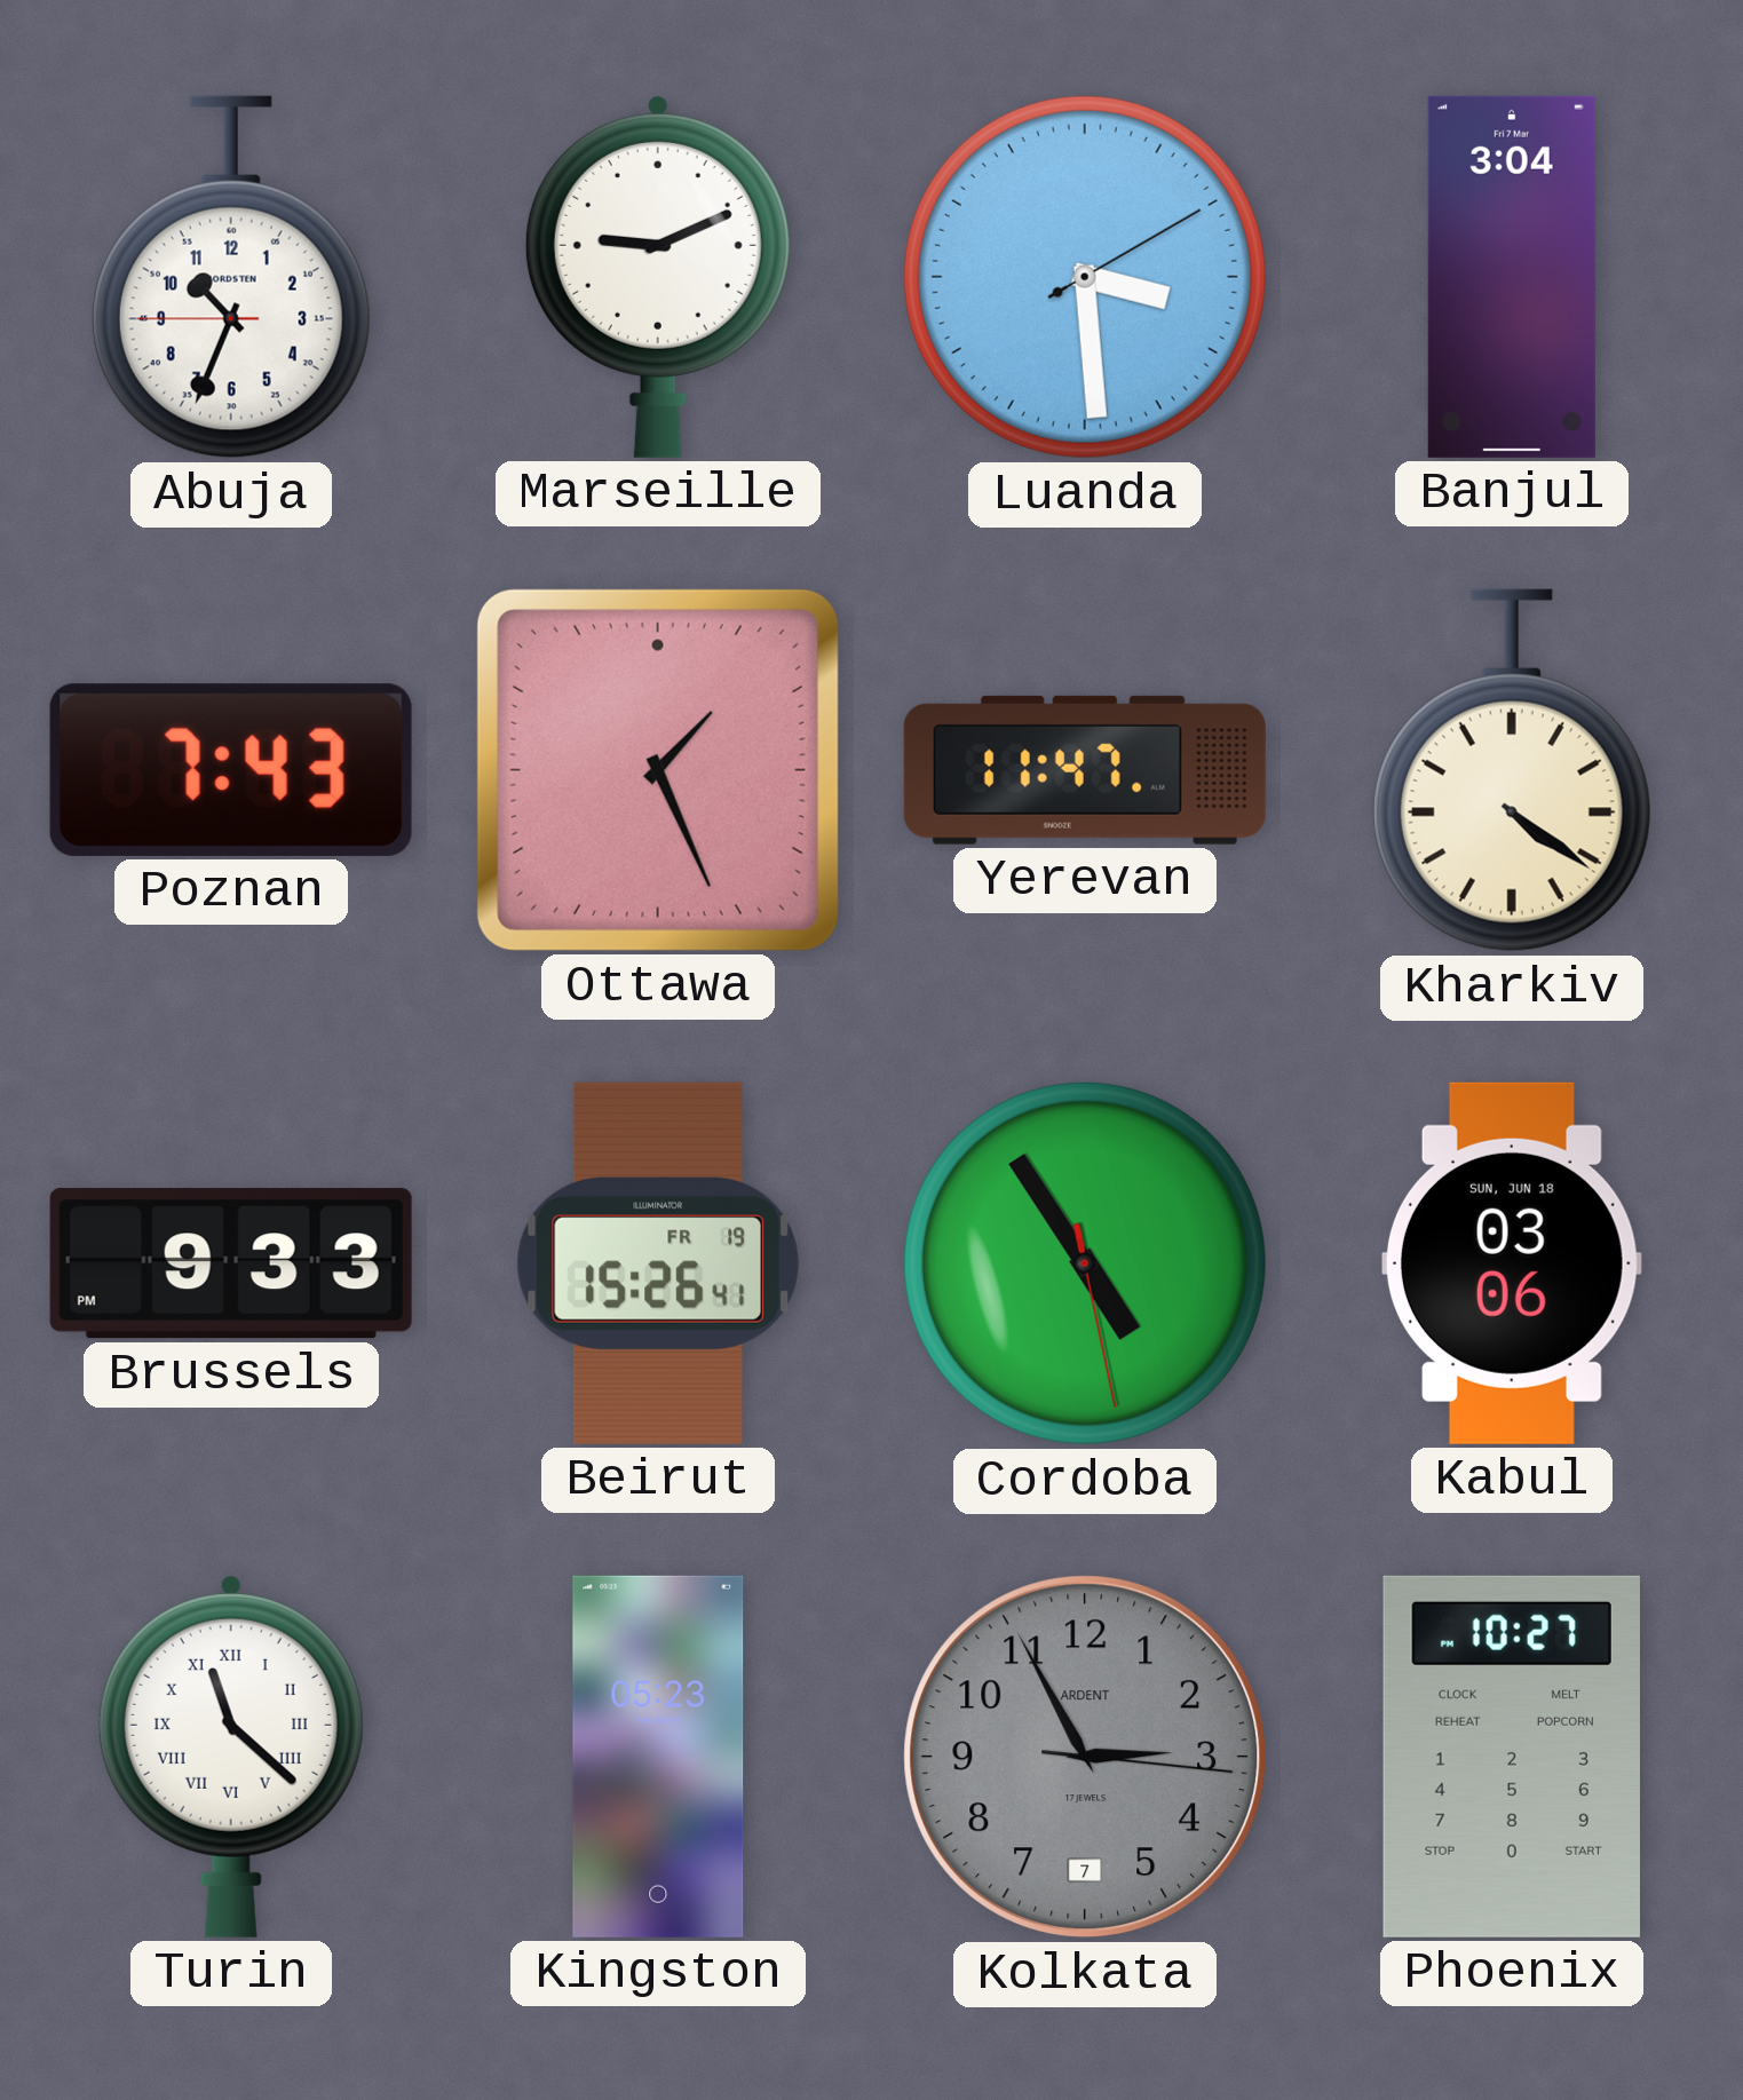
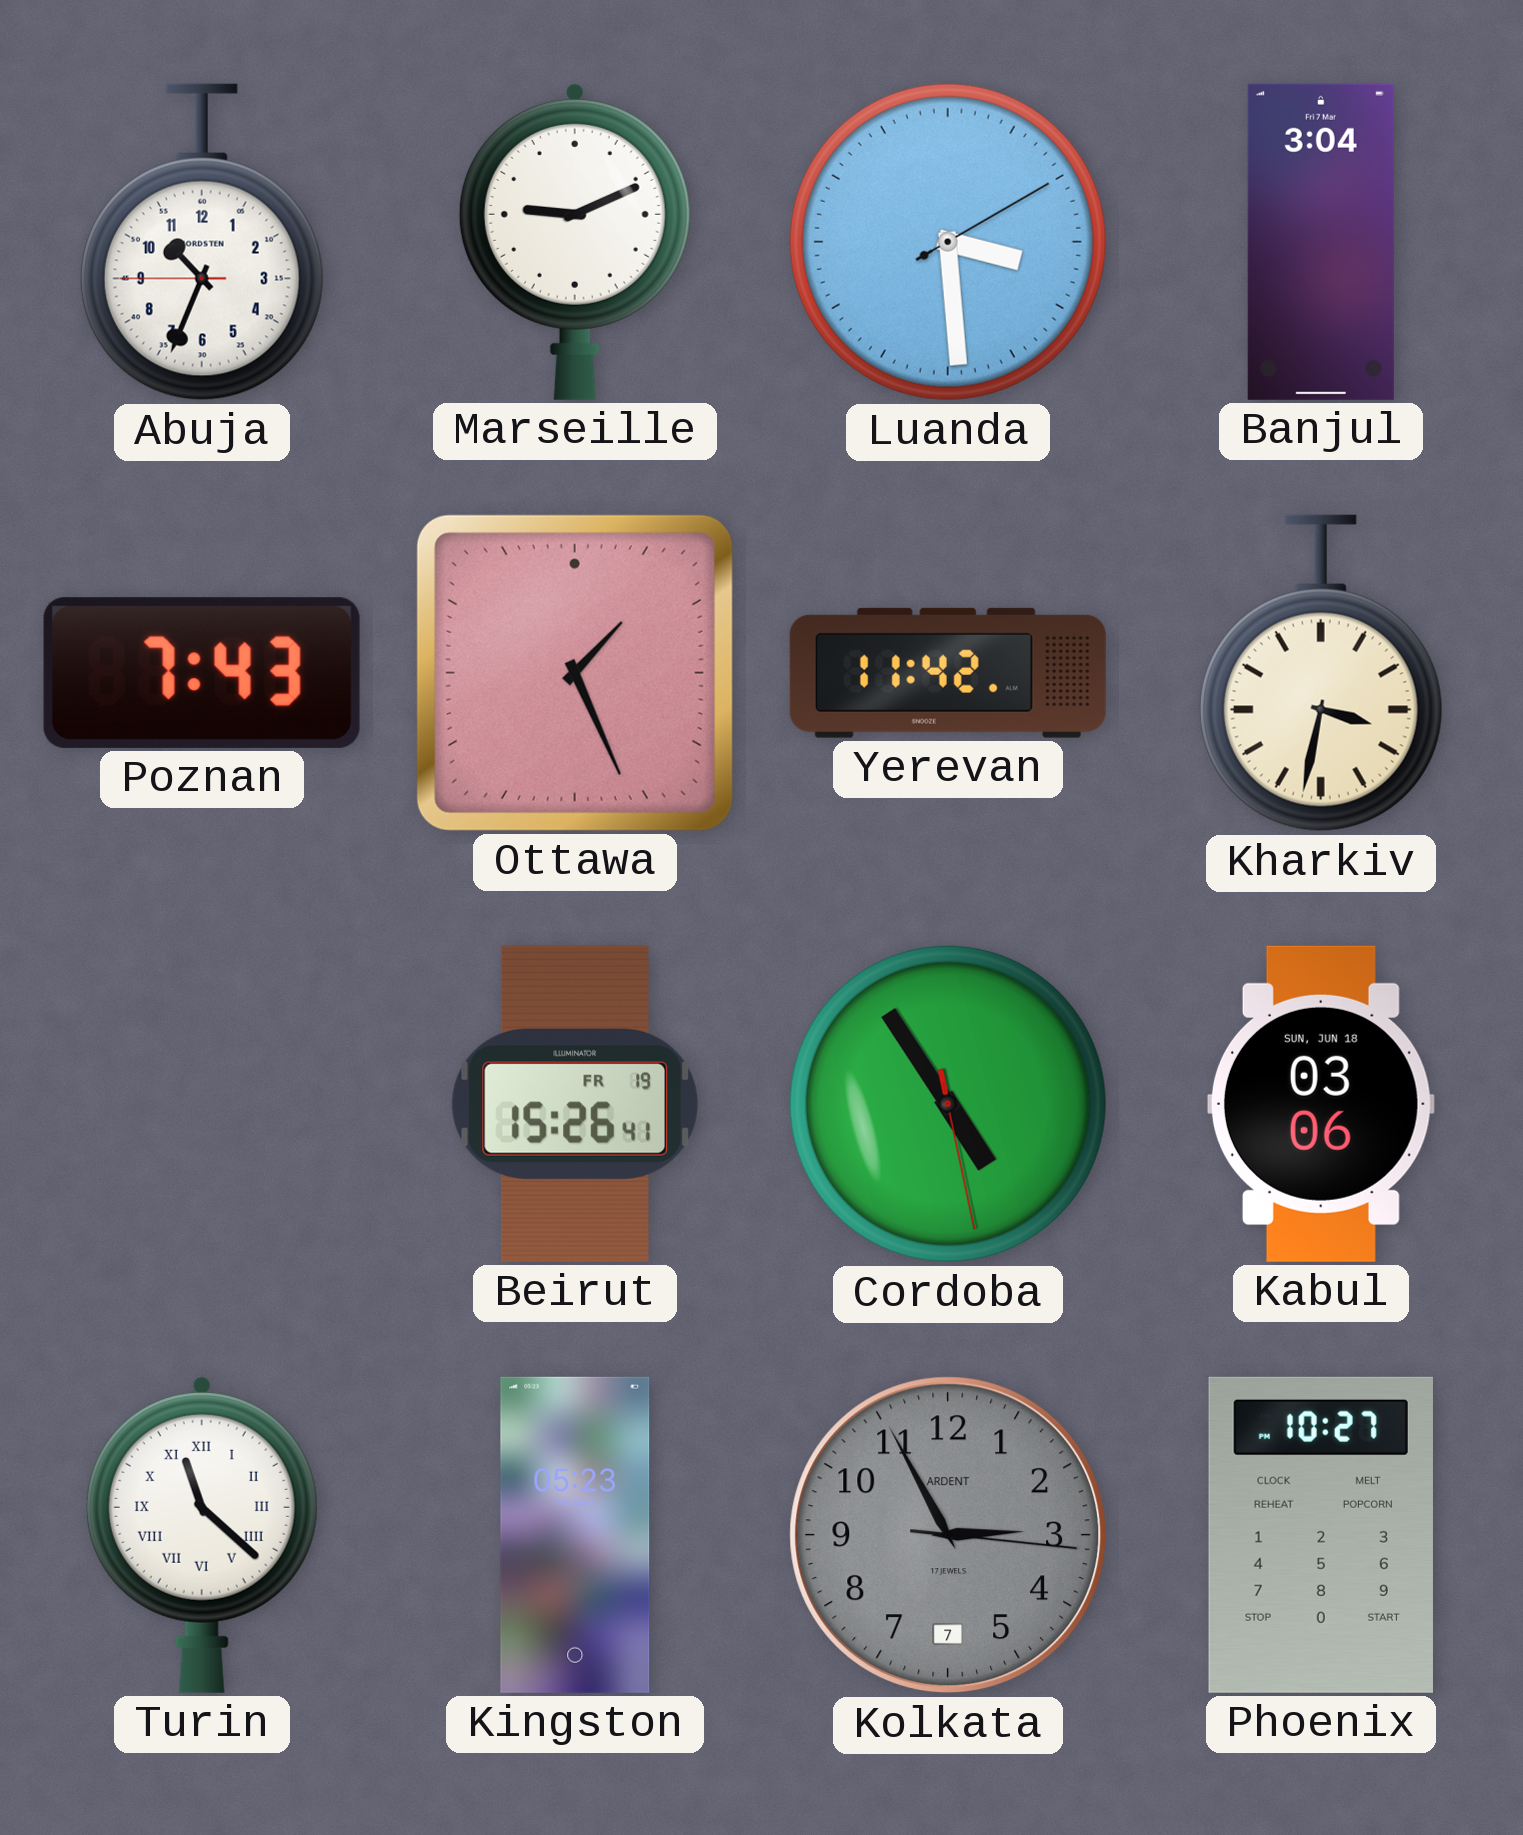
Yerevan: 11:47 -> 11:42
Kharkiv: 4:21 -> 3:32
Brussels: 9:33 -> none
